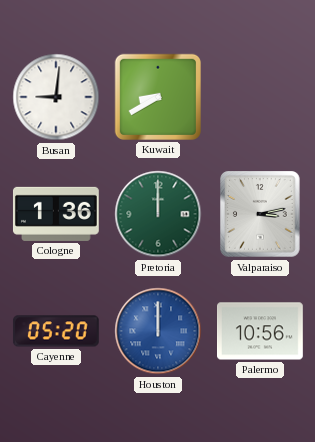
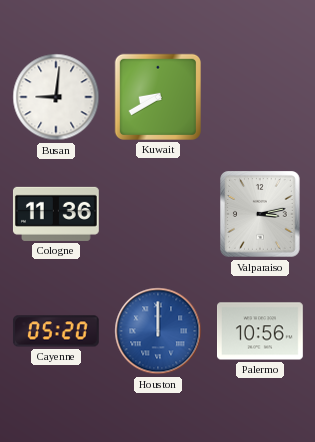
Cologne: 1:36 -> 11:36
Pretoria: 12:00 -> none
